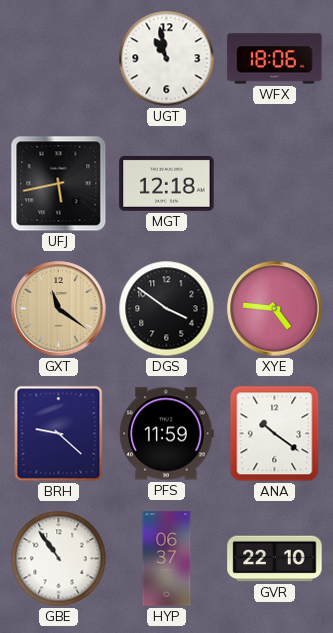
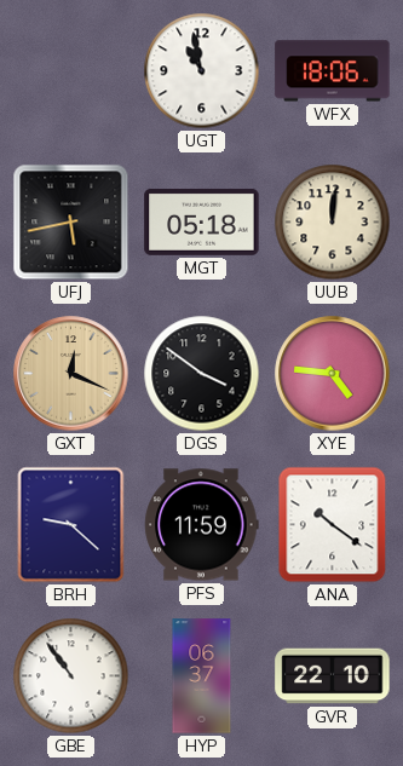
MGT: 12:18 -> 05:18
UUB: none -> 12:01
GXT: 11:21 -> 12:19
